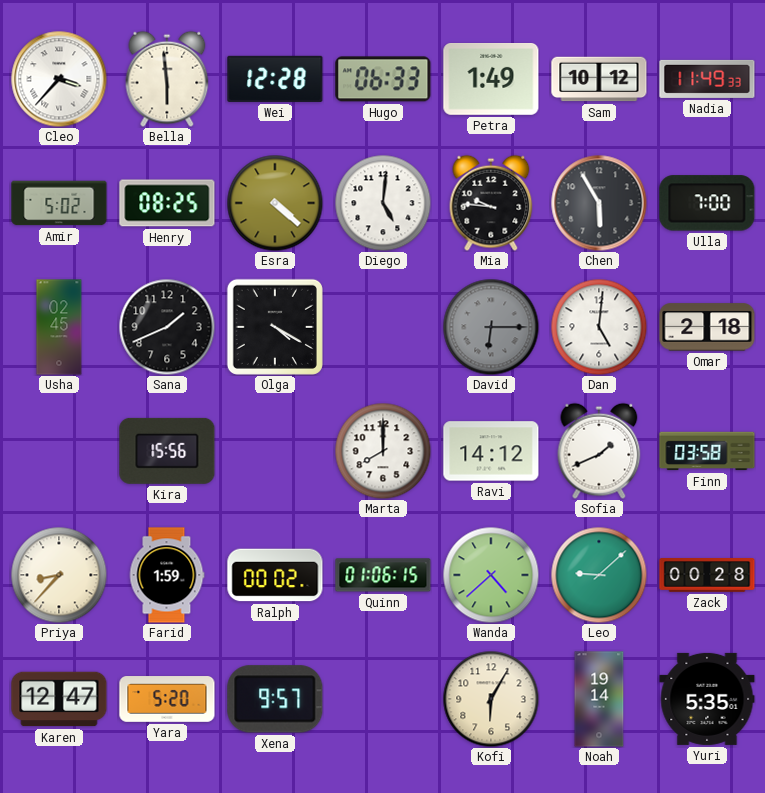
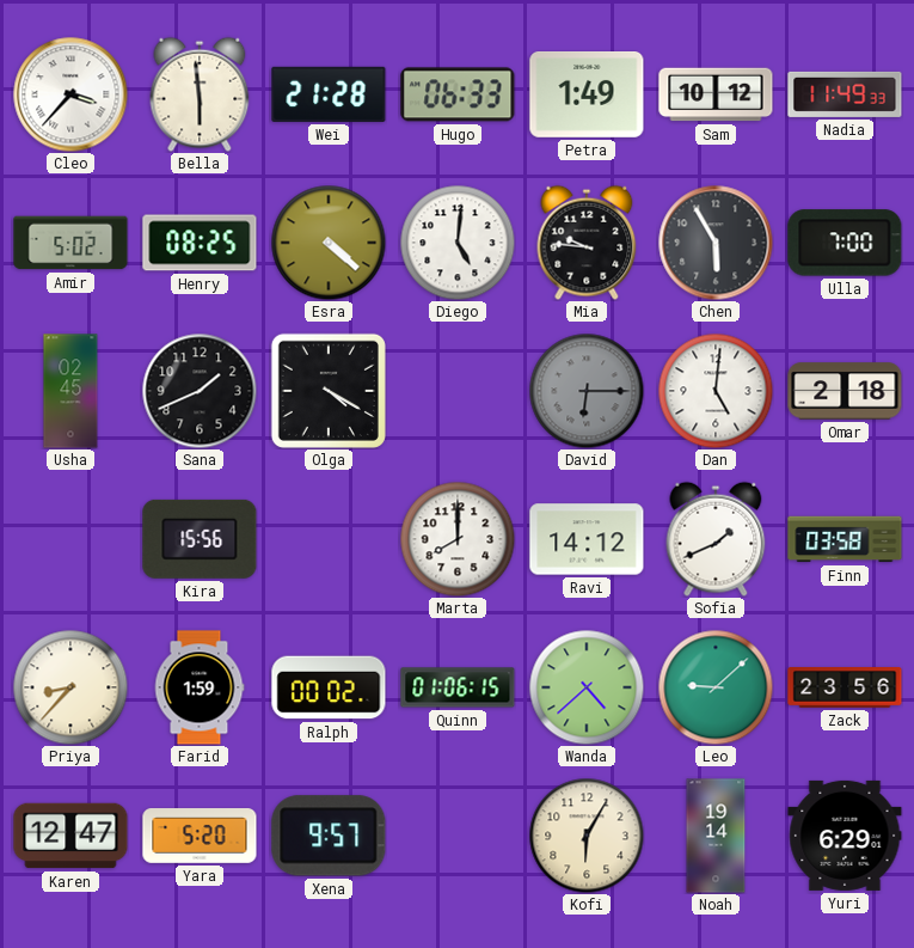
Wei: 12:28 -> 21:28
Zack: 00:28 -> 23:56
Yuri: 5:35 -> 6:29
